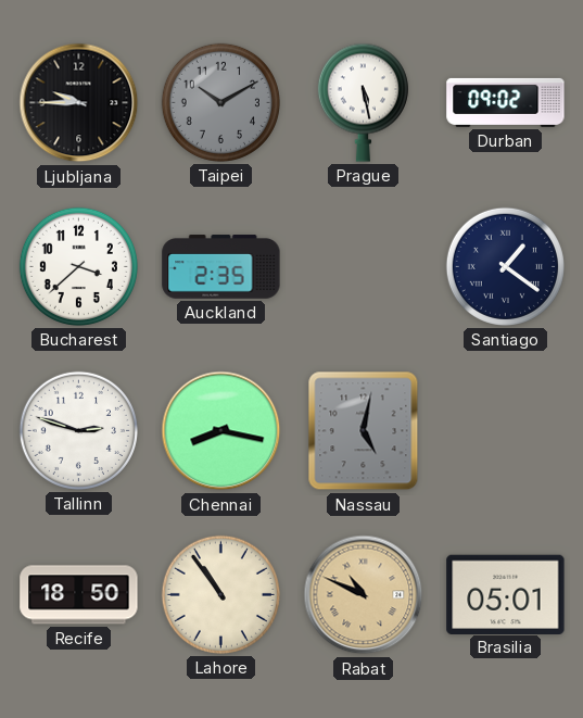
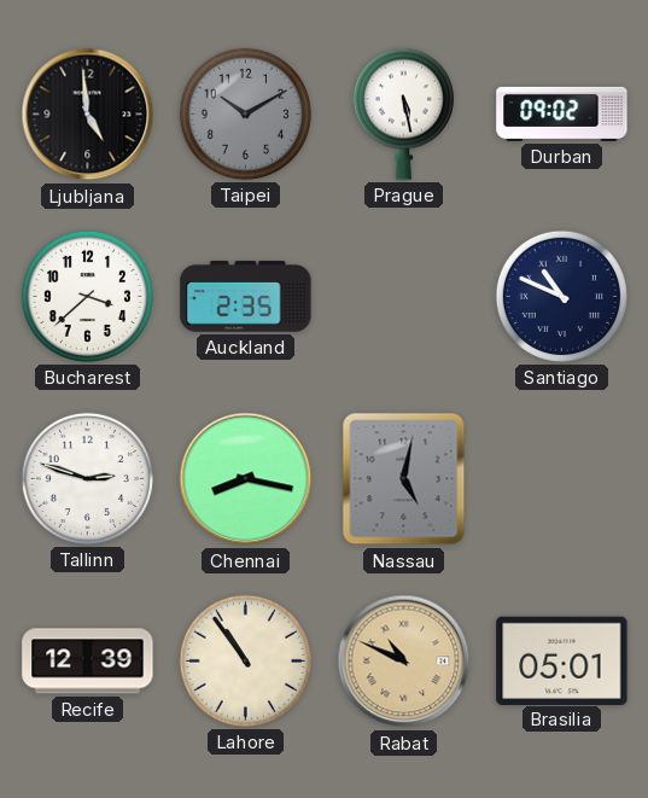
Ljubljana: 9:45 -> 4:59
Santiago: 1:21 -> 10:49
Recife: 18:50 -> 12:39
